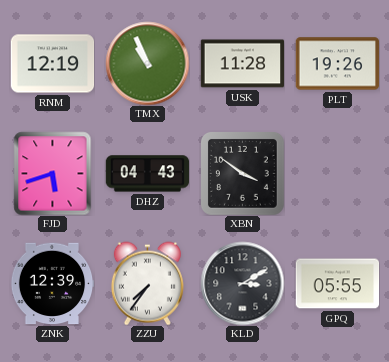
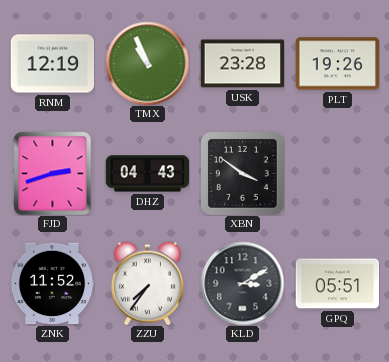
USK: 11:28 -> 23:28
FJD: 5:42 -> 2:42
ZNK: 12:39 -> 11:52
GPQ: 05:55 -> 05:51
